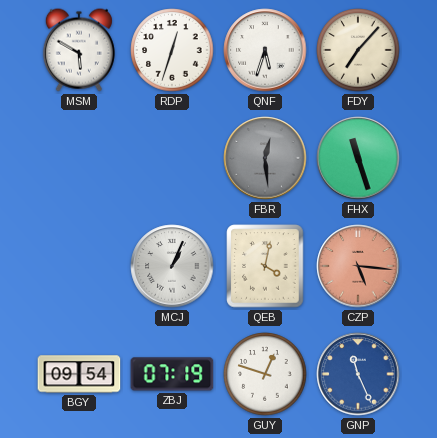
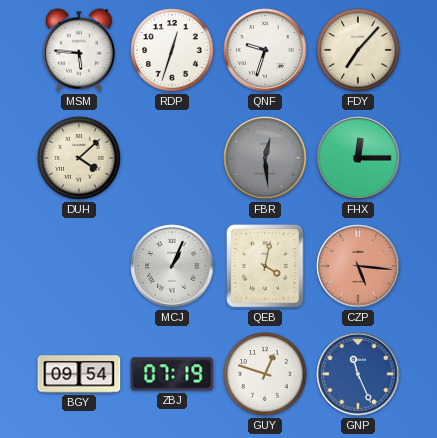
MSM: 5:50 -> 5:46
QNF: 5:33 -> 9:33
DUH: none -> 4:08
FHX: 11:27 -> 12:15
